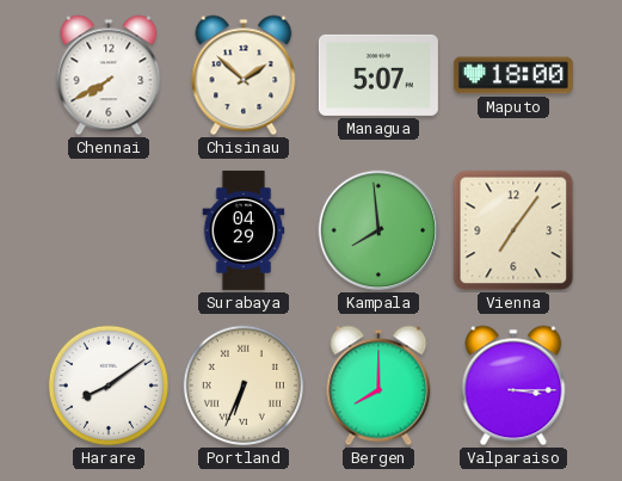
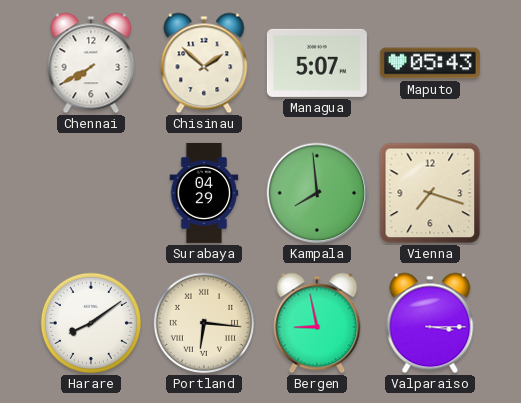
Maputo: 18:00 -> 05:43
Vienna: 7:06 -> 7:18
Portland: 6:34 -> 6:16
Bergen: 8:00 -> 8:58
